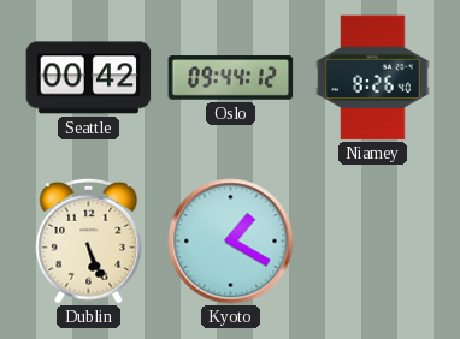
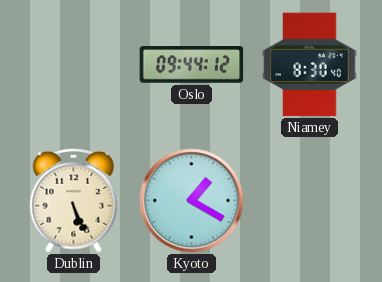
Seattle: 00:42 -> none
Niamey: 8:26 -> 8:30
